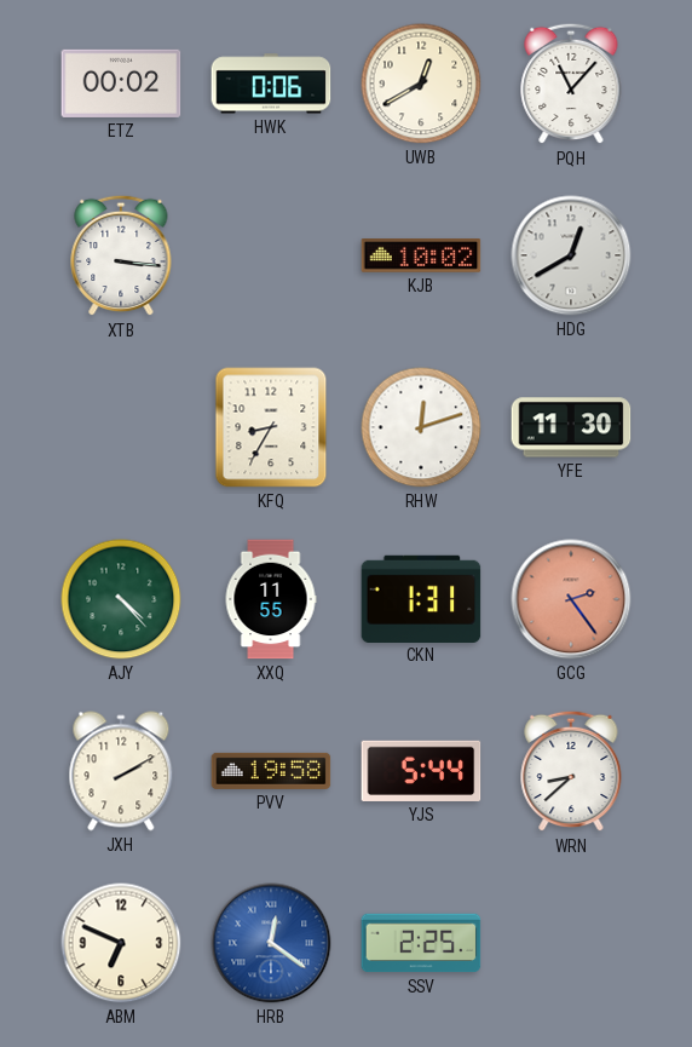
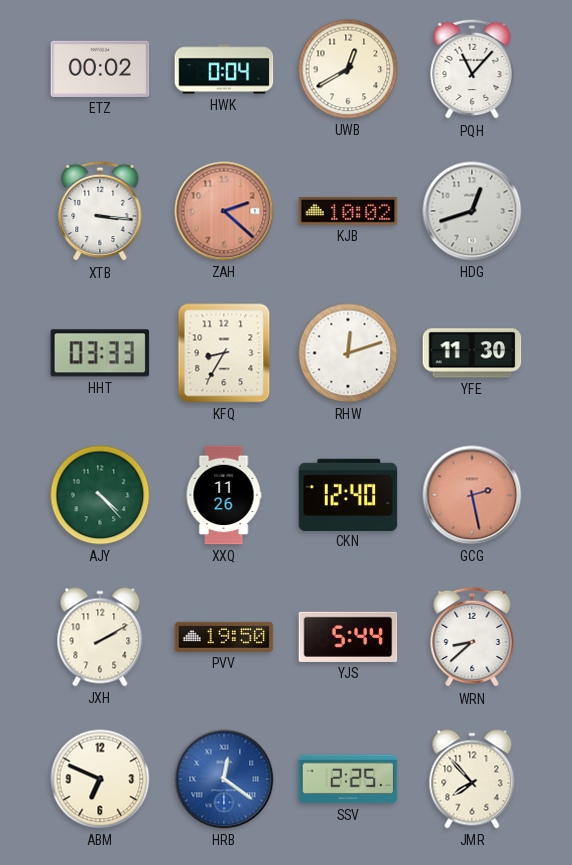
HWK: 0:06 -> 0:04
ZAH: none -> 2:22
HDG: 12:40 -> 12:42
HHT: none -> 03:33
XXQ: 11:55 -> 11:26
CKN: 1:31 -> 12:40
GCG: 2:24 -> 2:28
PVV: 19:58 -> 19:50
JMR: none -> 7:53
